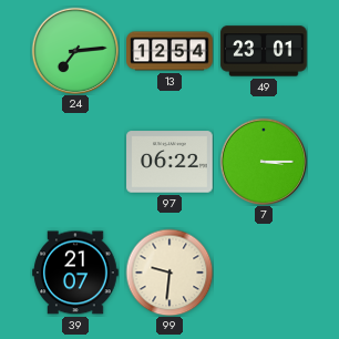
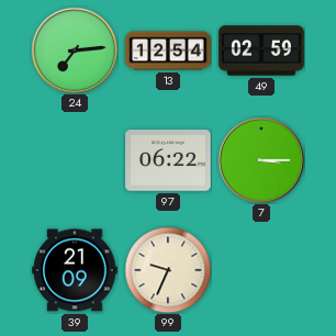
49: 23:01 -> 02:59
39: 21:07 -> 21:09
99: 9:31 -> 9:34
